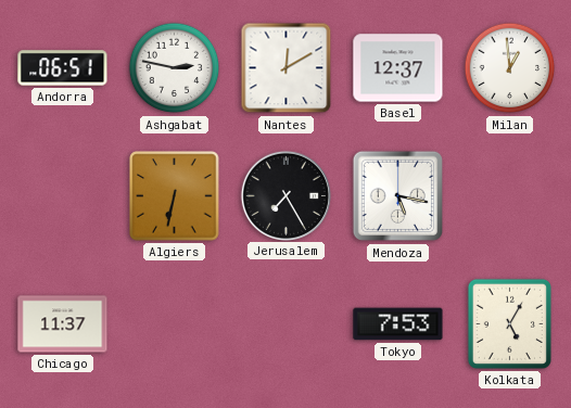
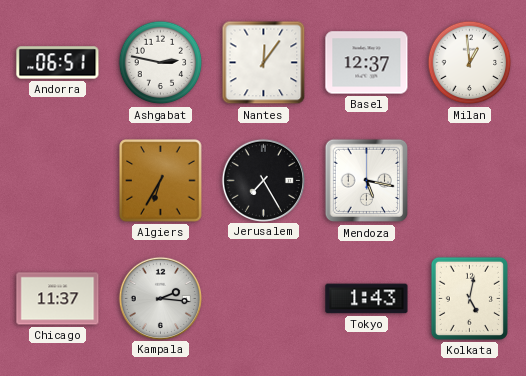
Nantes: 12:10 -> 12:06
Algiers: 6:32 -> 6:35
Kampala: none -> 2:16
Tokyo: 7:53 -> 1:43
Kolkata: 5:05 -> 5:02
